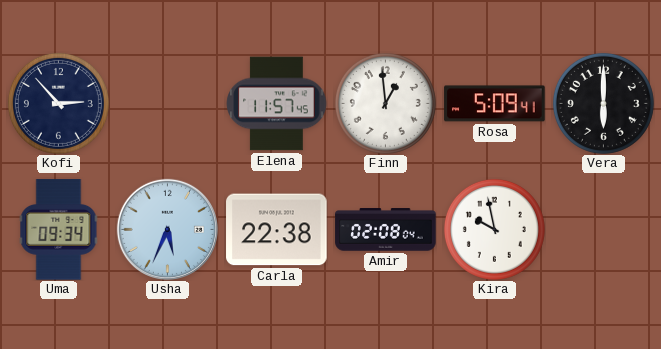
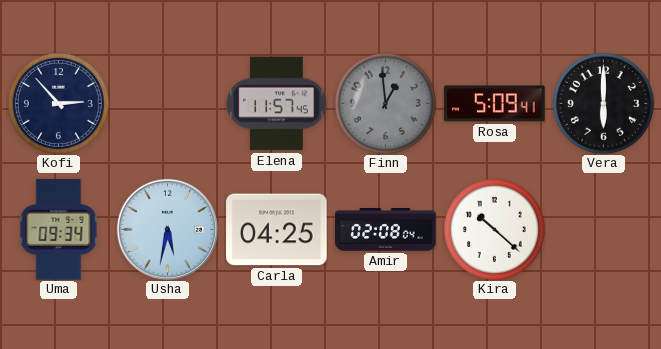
Finn dial: white -> grey
Usha: 5:34 -> 5:32
Carla: 22:38 -> 04:25
Kira: 9:58 -> 10:22
